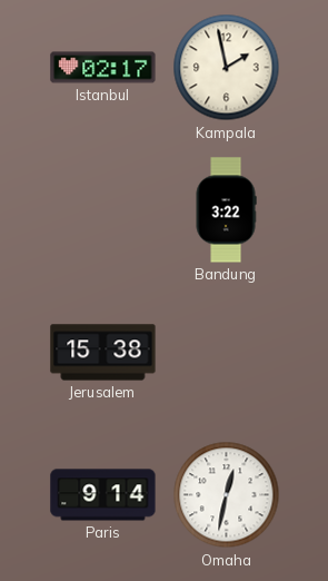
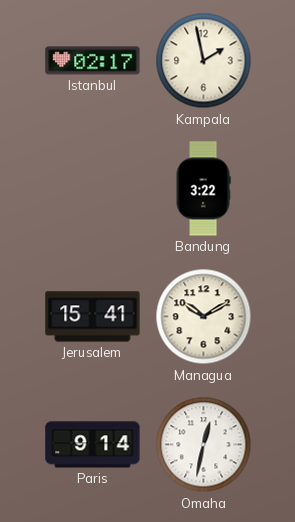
Jerusalem: 15:38 -> 15:41
Managua: none -> 10:10
